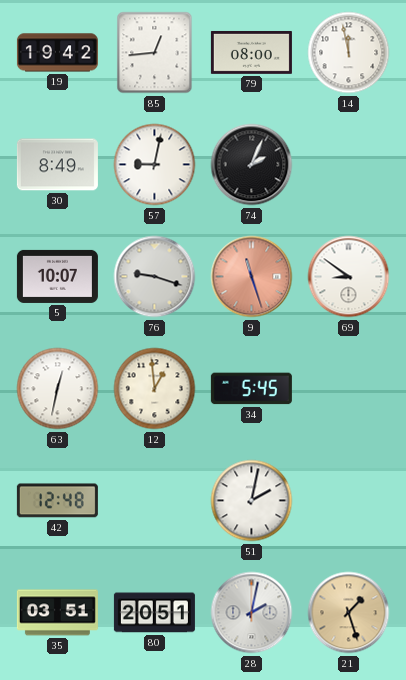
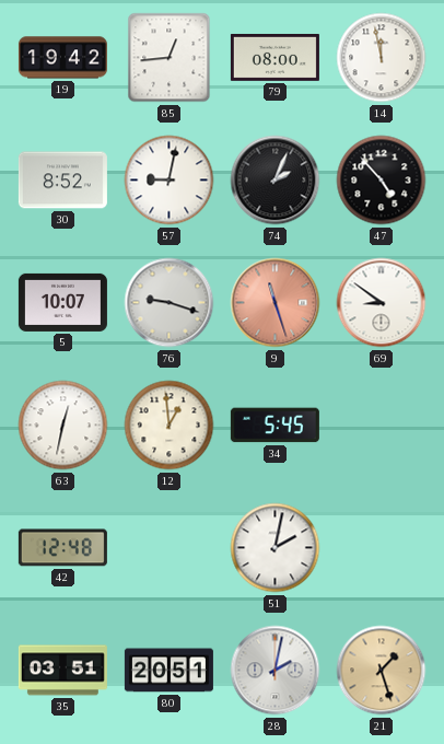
30: 8:49 -> 8:52
47: none -> 4:53
